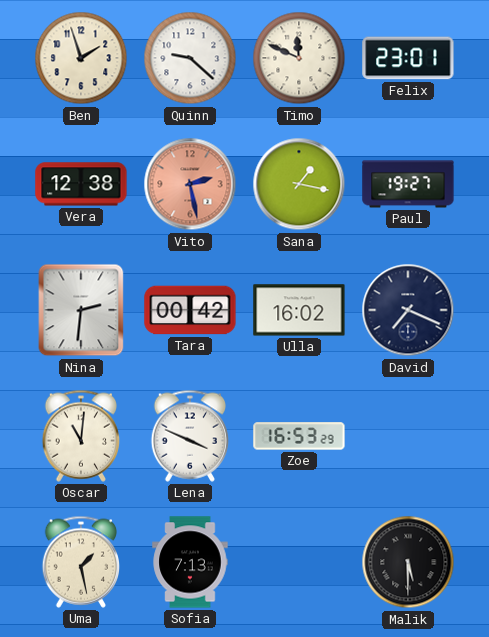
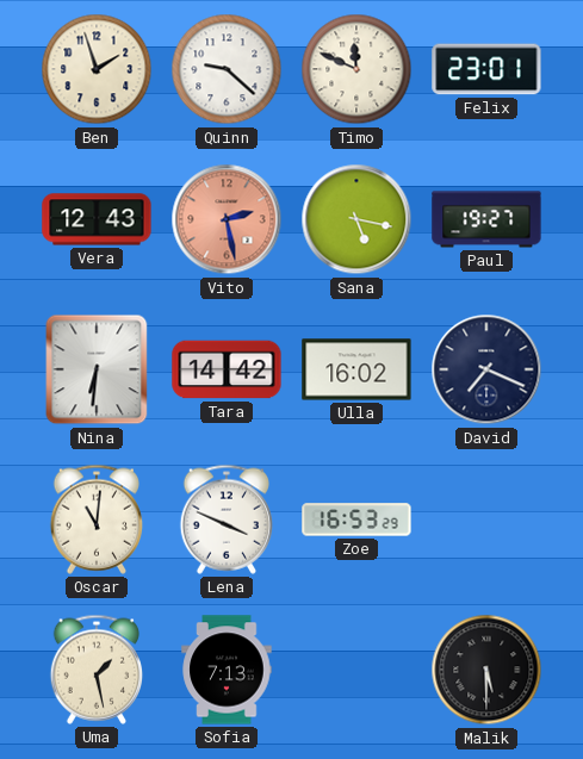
Vera: 12:38 -> 12:43
Sana: 1:17 -> 5:17
Nina: 2:31 -> 6:31
Tara: 00:42 -> 14:42
